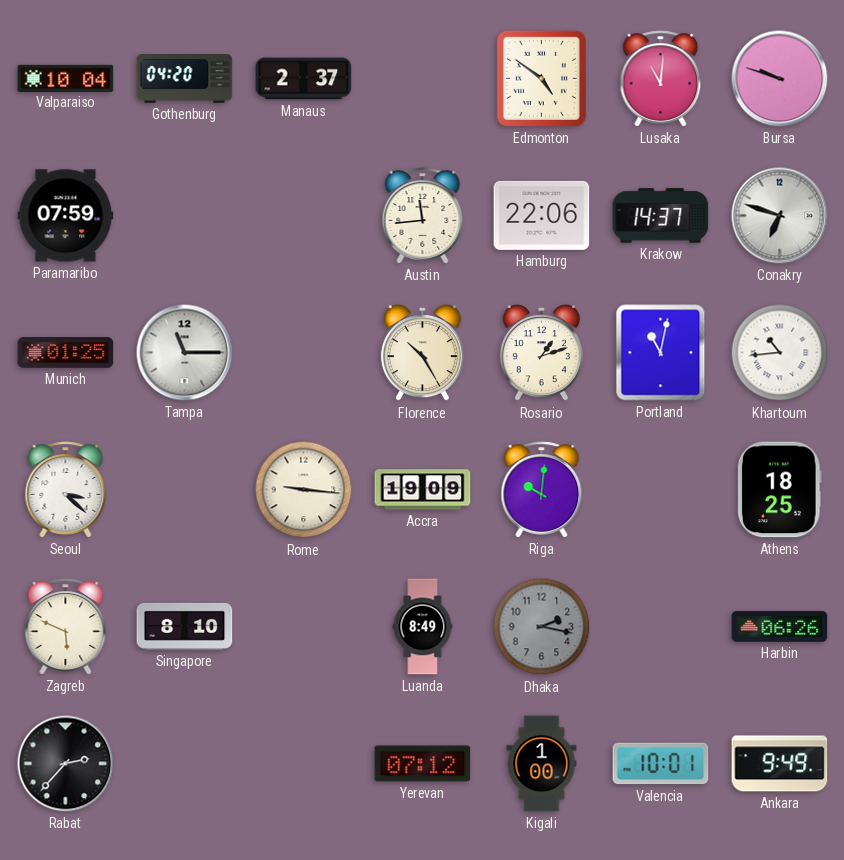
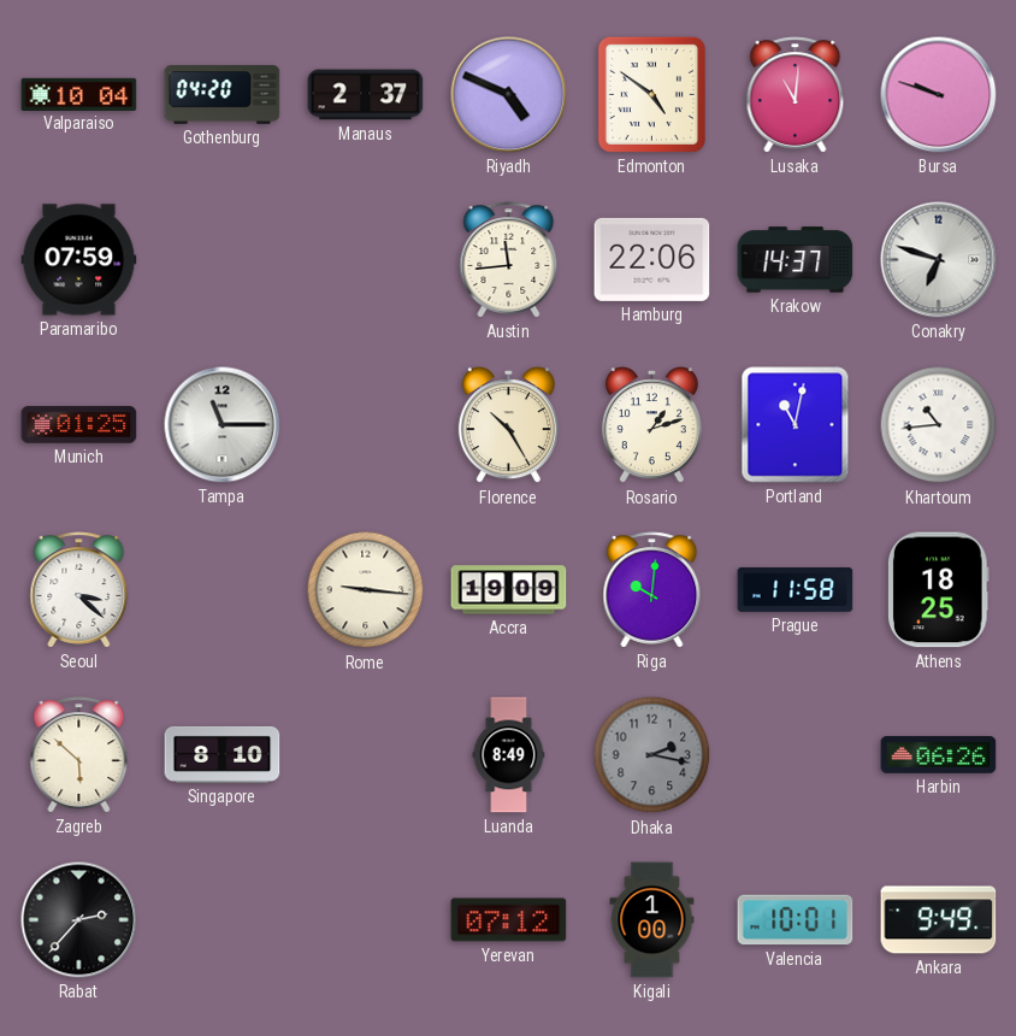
Riyadh: none -> 4:49
Prague: none -> 11:58
Zagreb: 5:49 -> 5:52
